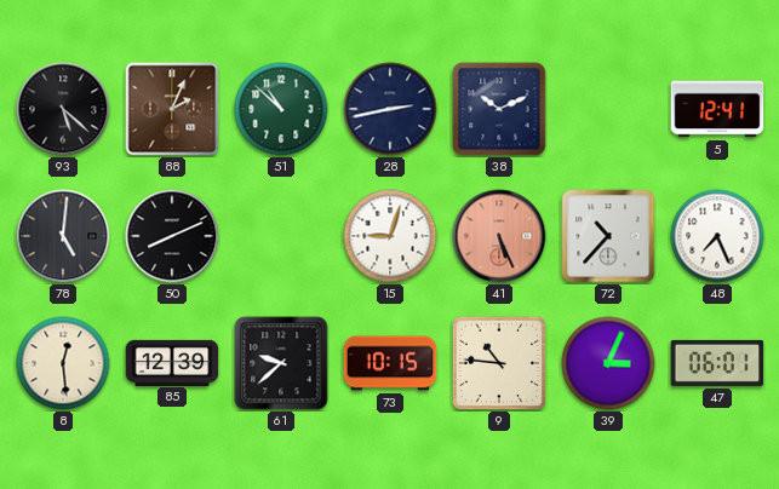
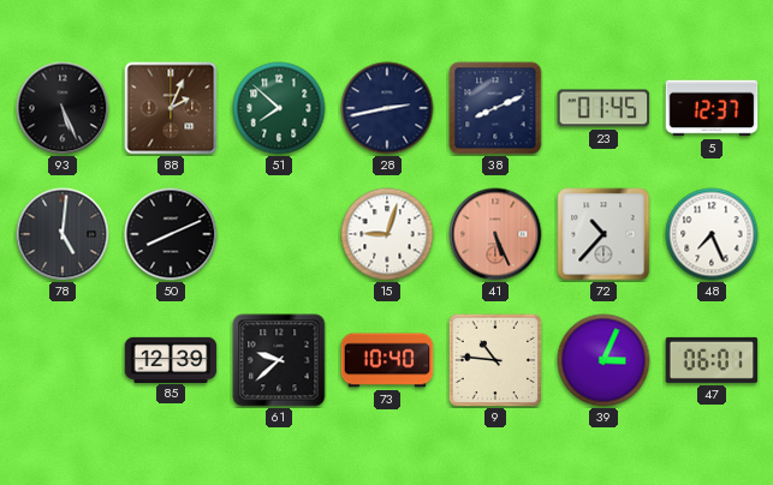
93: 5:22 -> 5:26
51: 10:52 -> 7:52
38: 10:11 -> 8:11
23: none -> 01:45
5: 12:41 -> 12:37
8: 12:29 -> none
73: 10:15 -> 10:40
